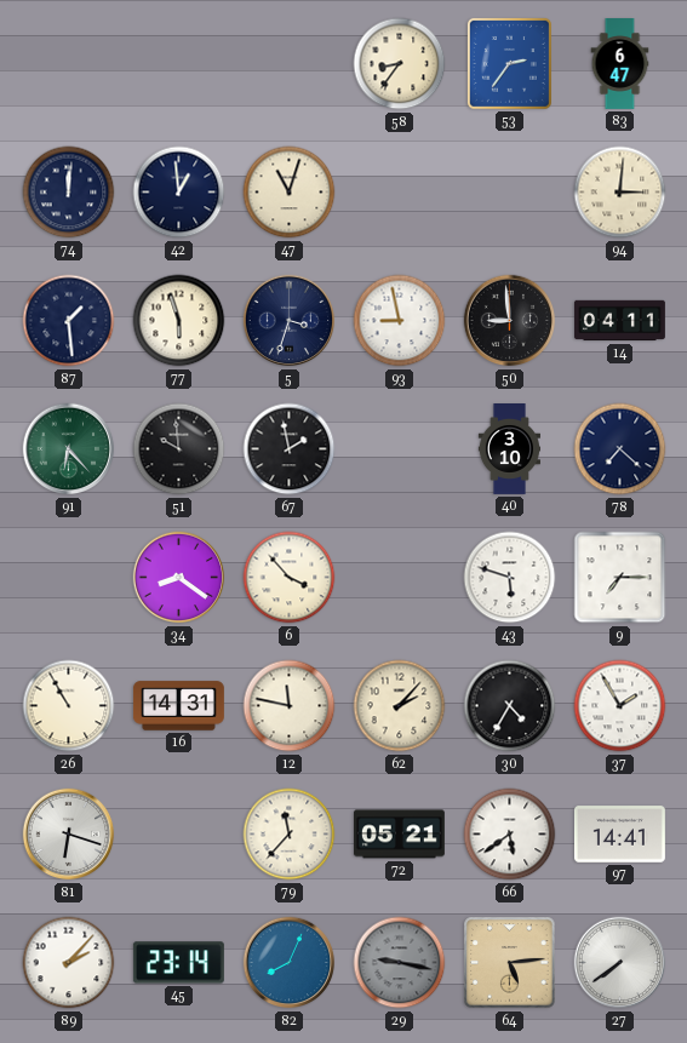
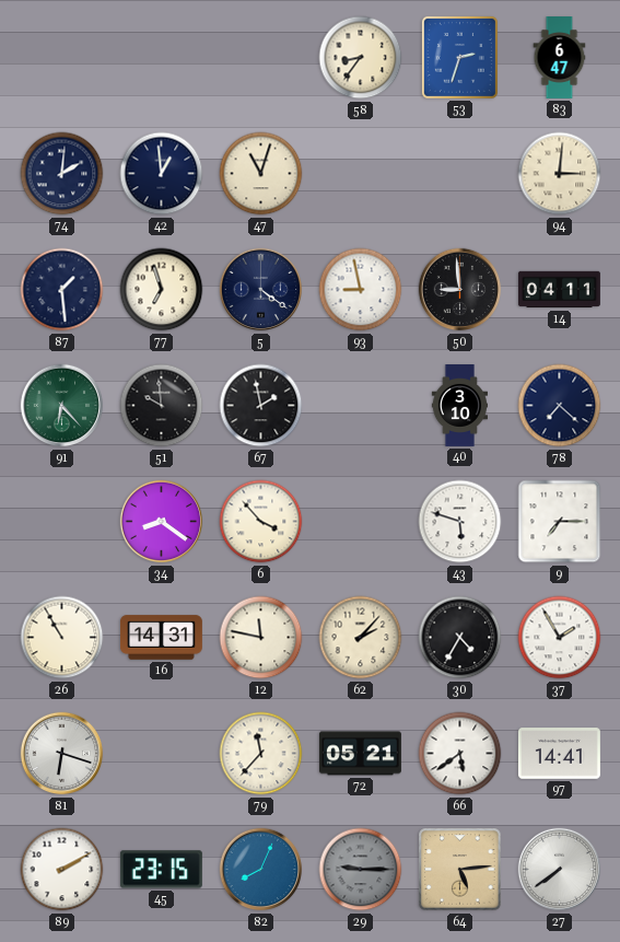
53: 2:36 -> 2:33
74: 12:01 -> 2:01
77: 5:57 -> 6:57
5: 3:33 -> 4:21
89: 2:07 -> 2:10
45: 23:14 -> 23:15
29: 9:17 -> 9:15
